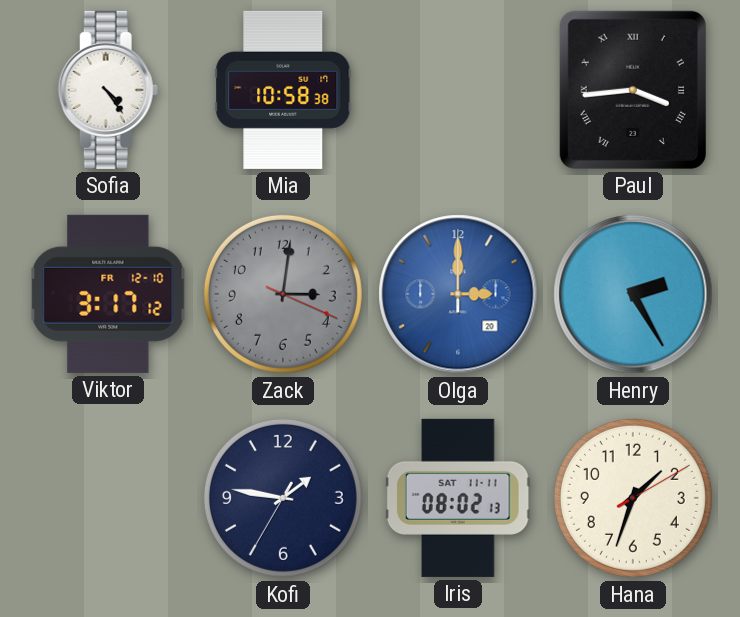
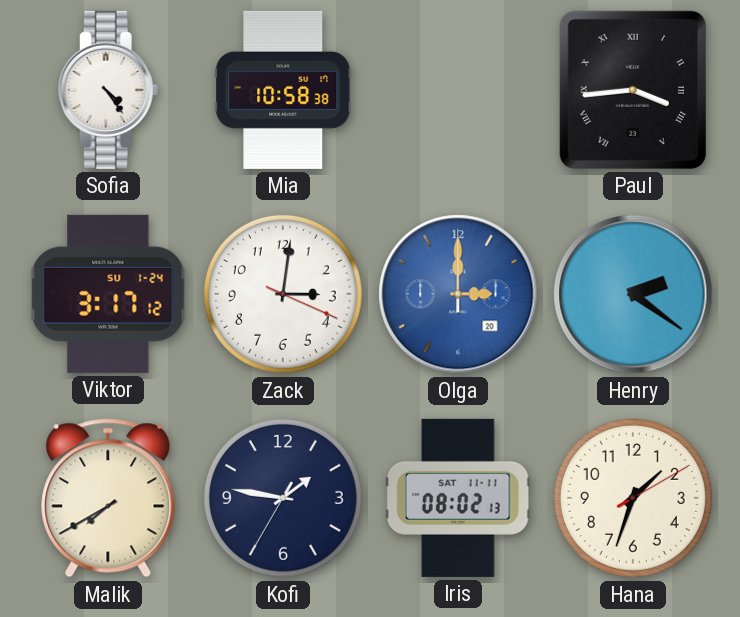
Viktor date: FR 12-10 -> SU 1-24
Zack dial: grey -> white
Henry: 2:25 -> 2:21
Malik: none -> 7:40
